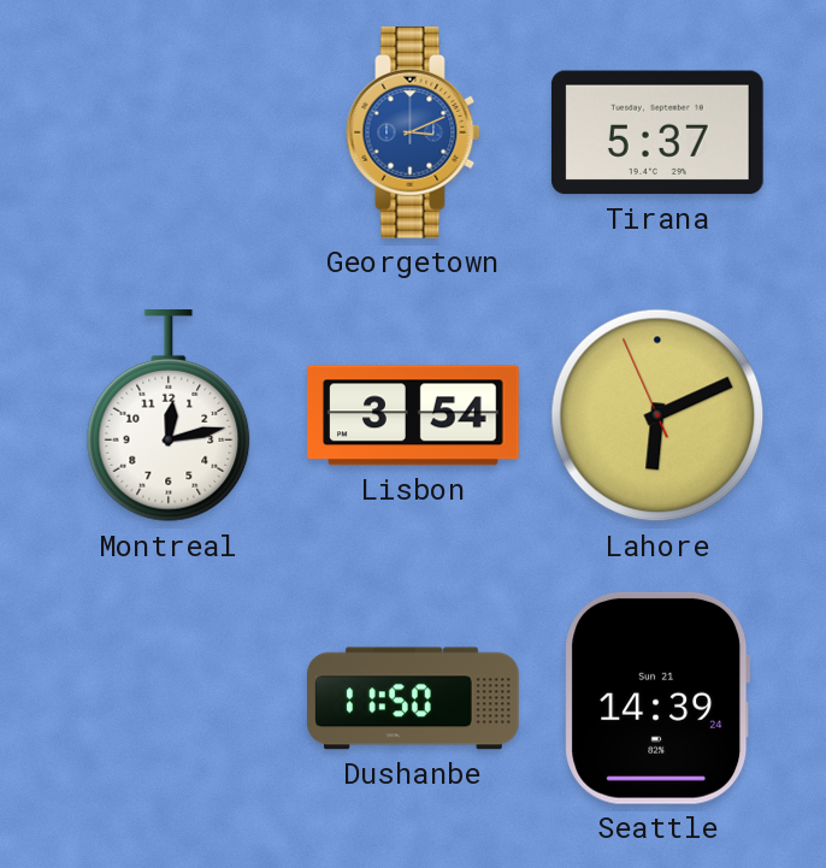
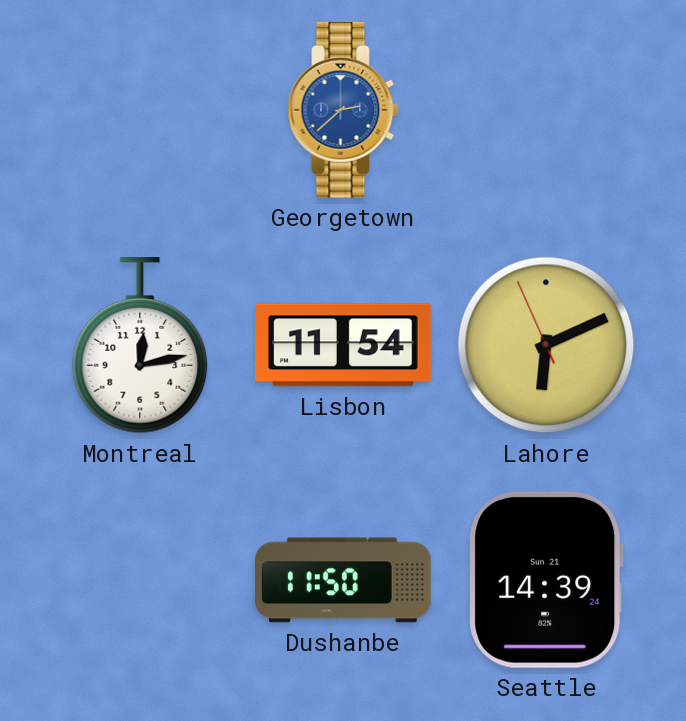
Georgetown: 3:11 -> 2:38
Tirana: 5:37 -> none
Lisbon: 3:54 -> 11:54
